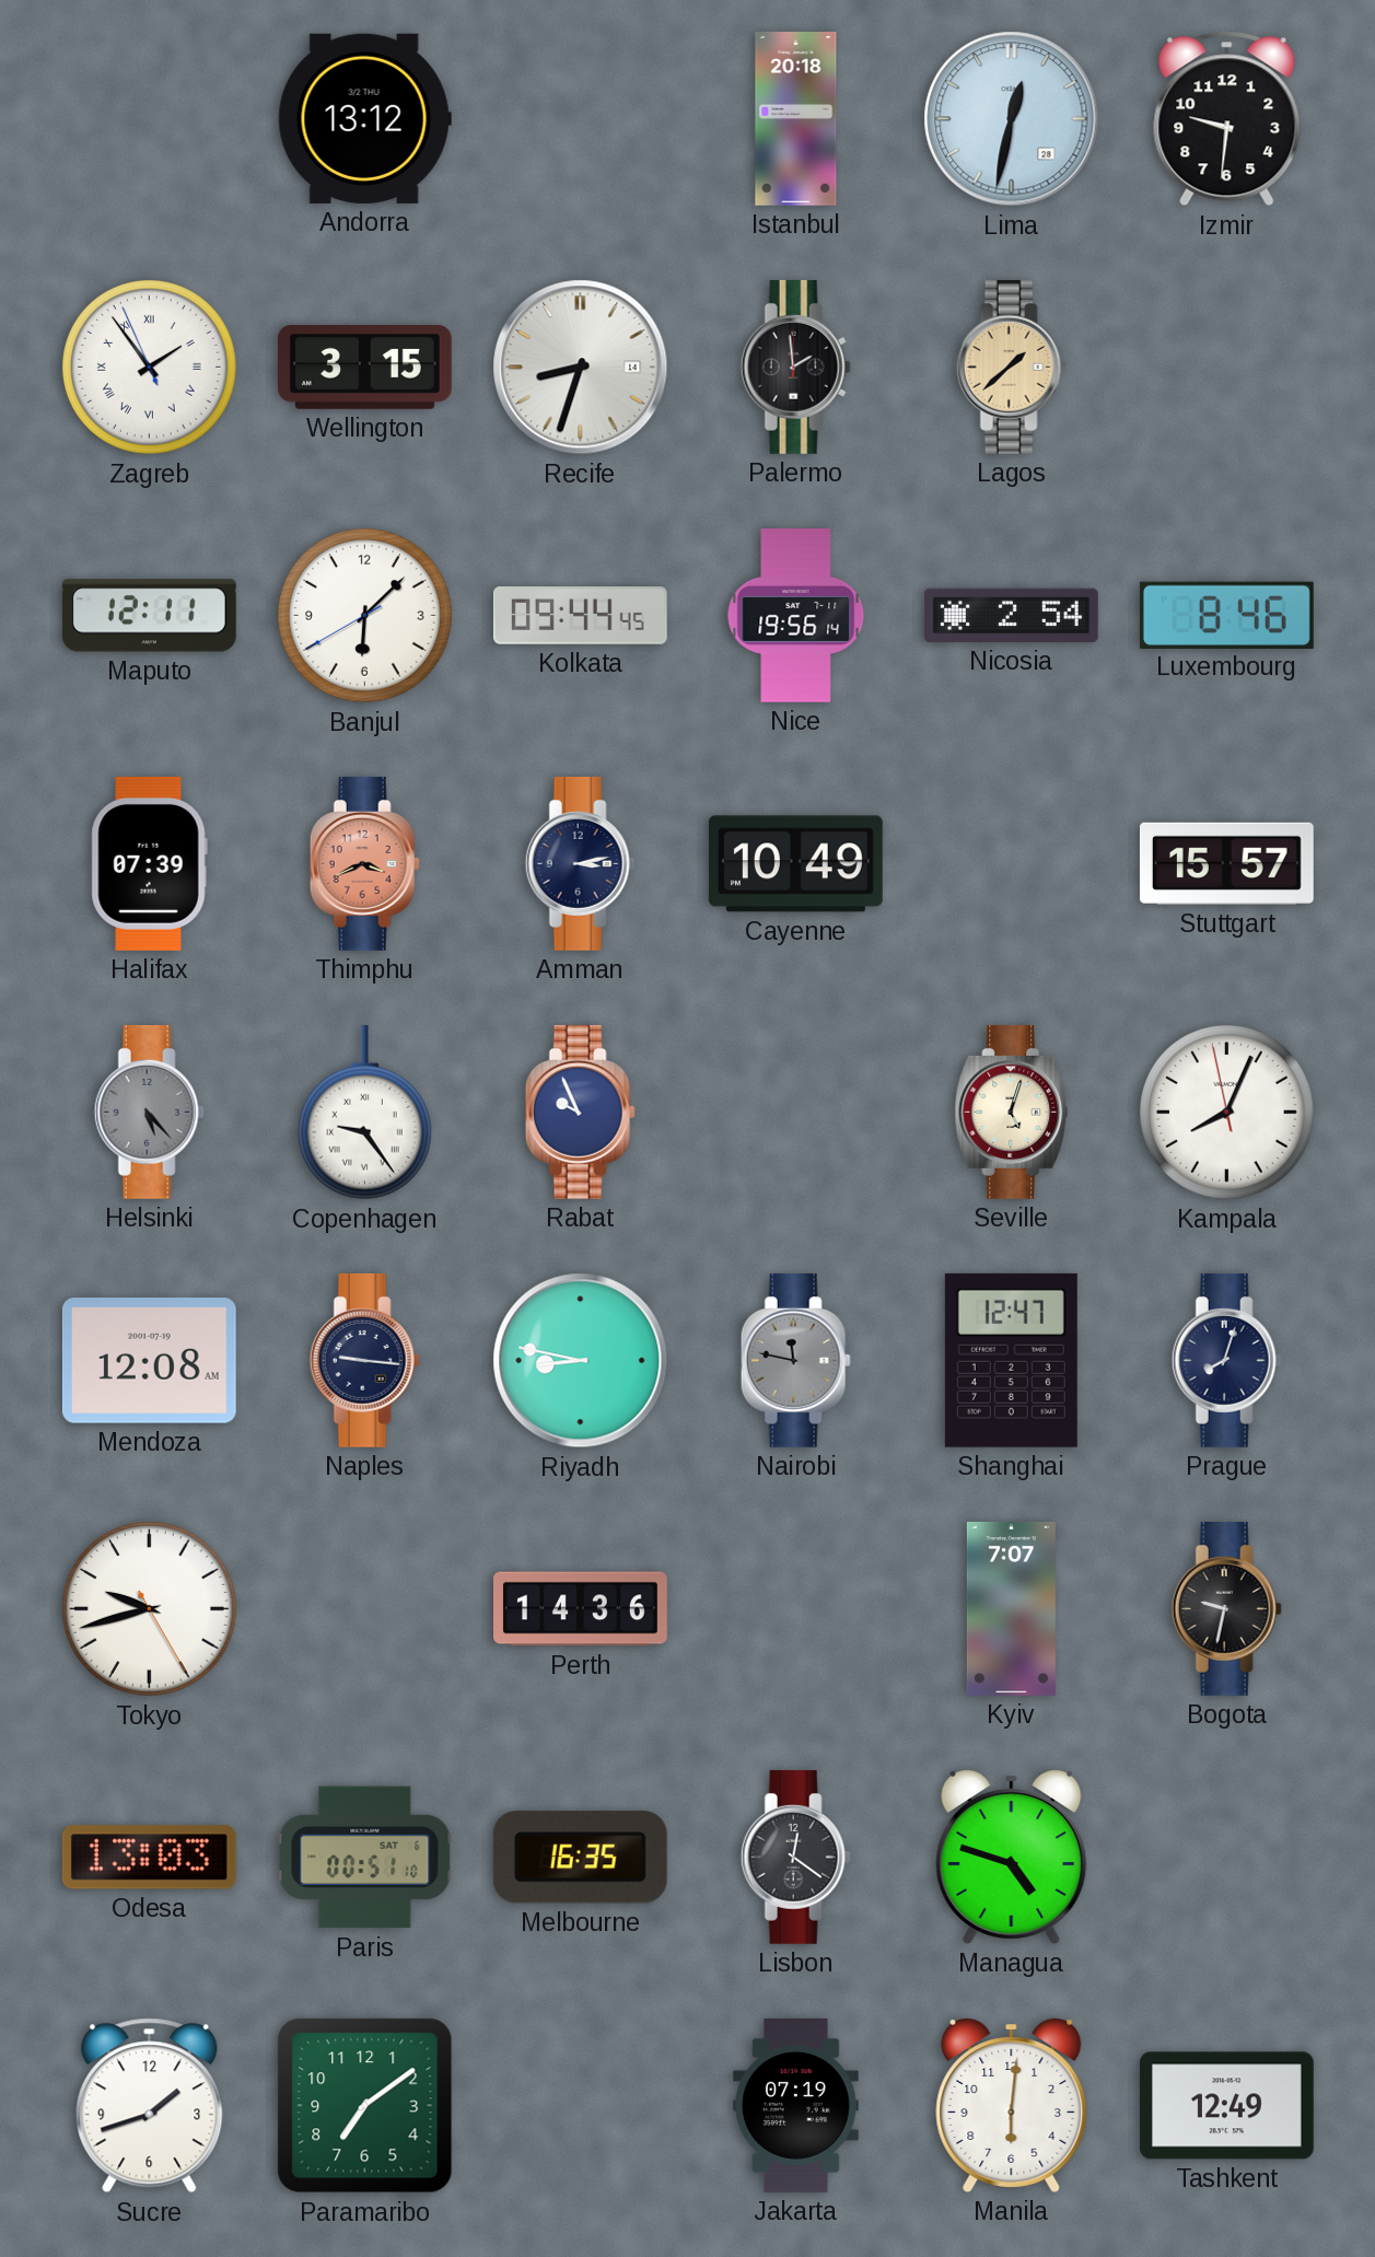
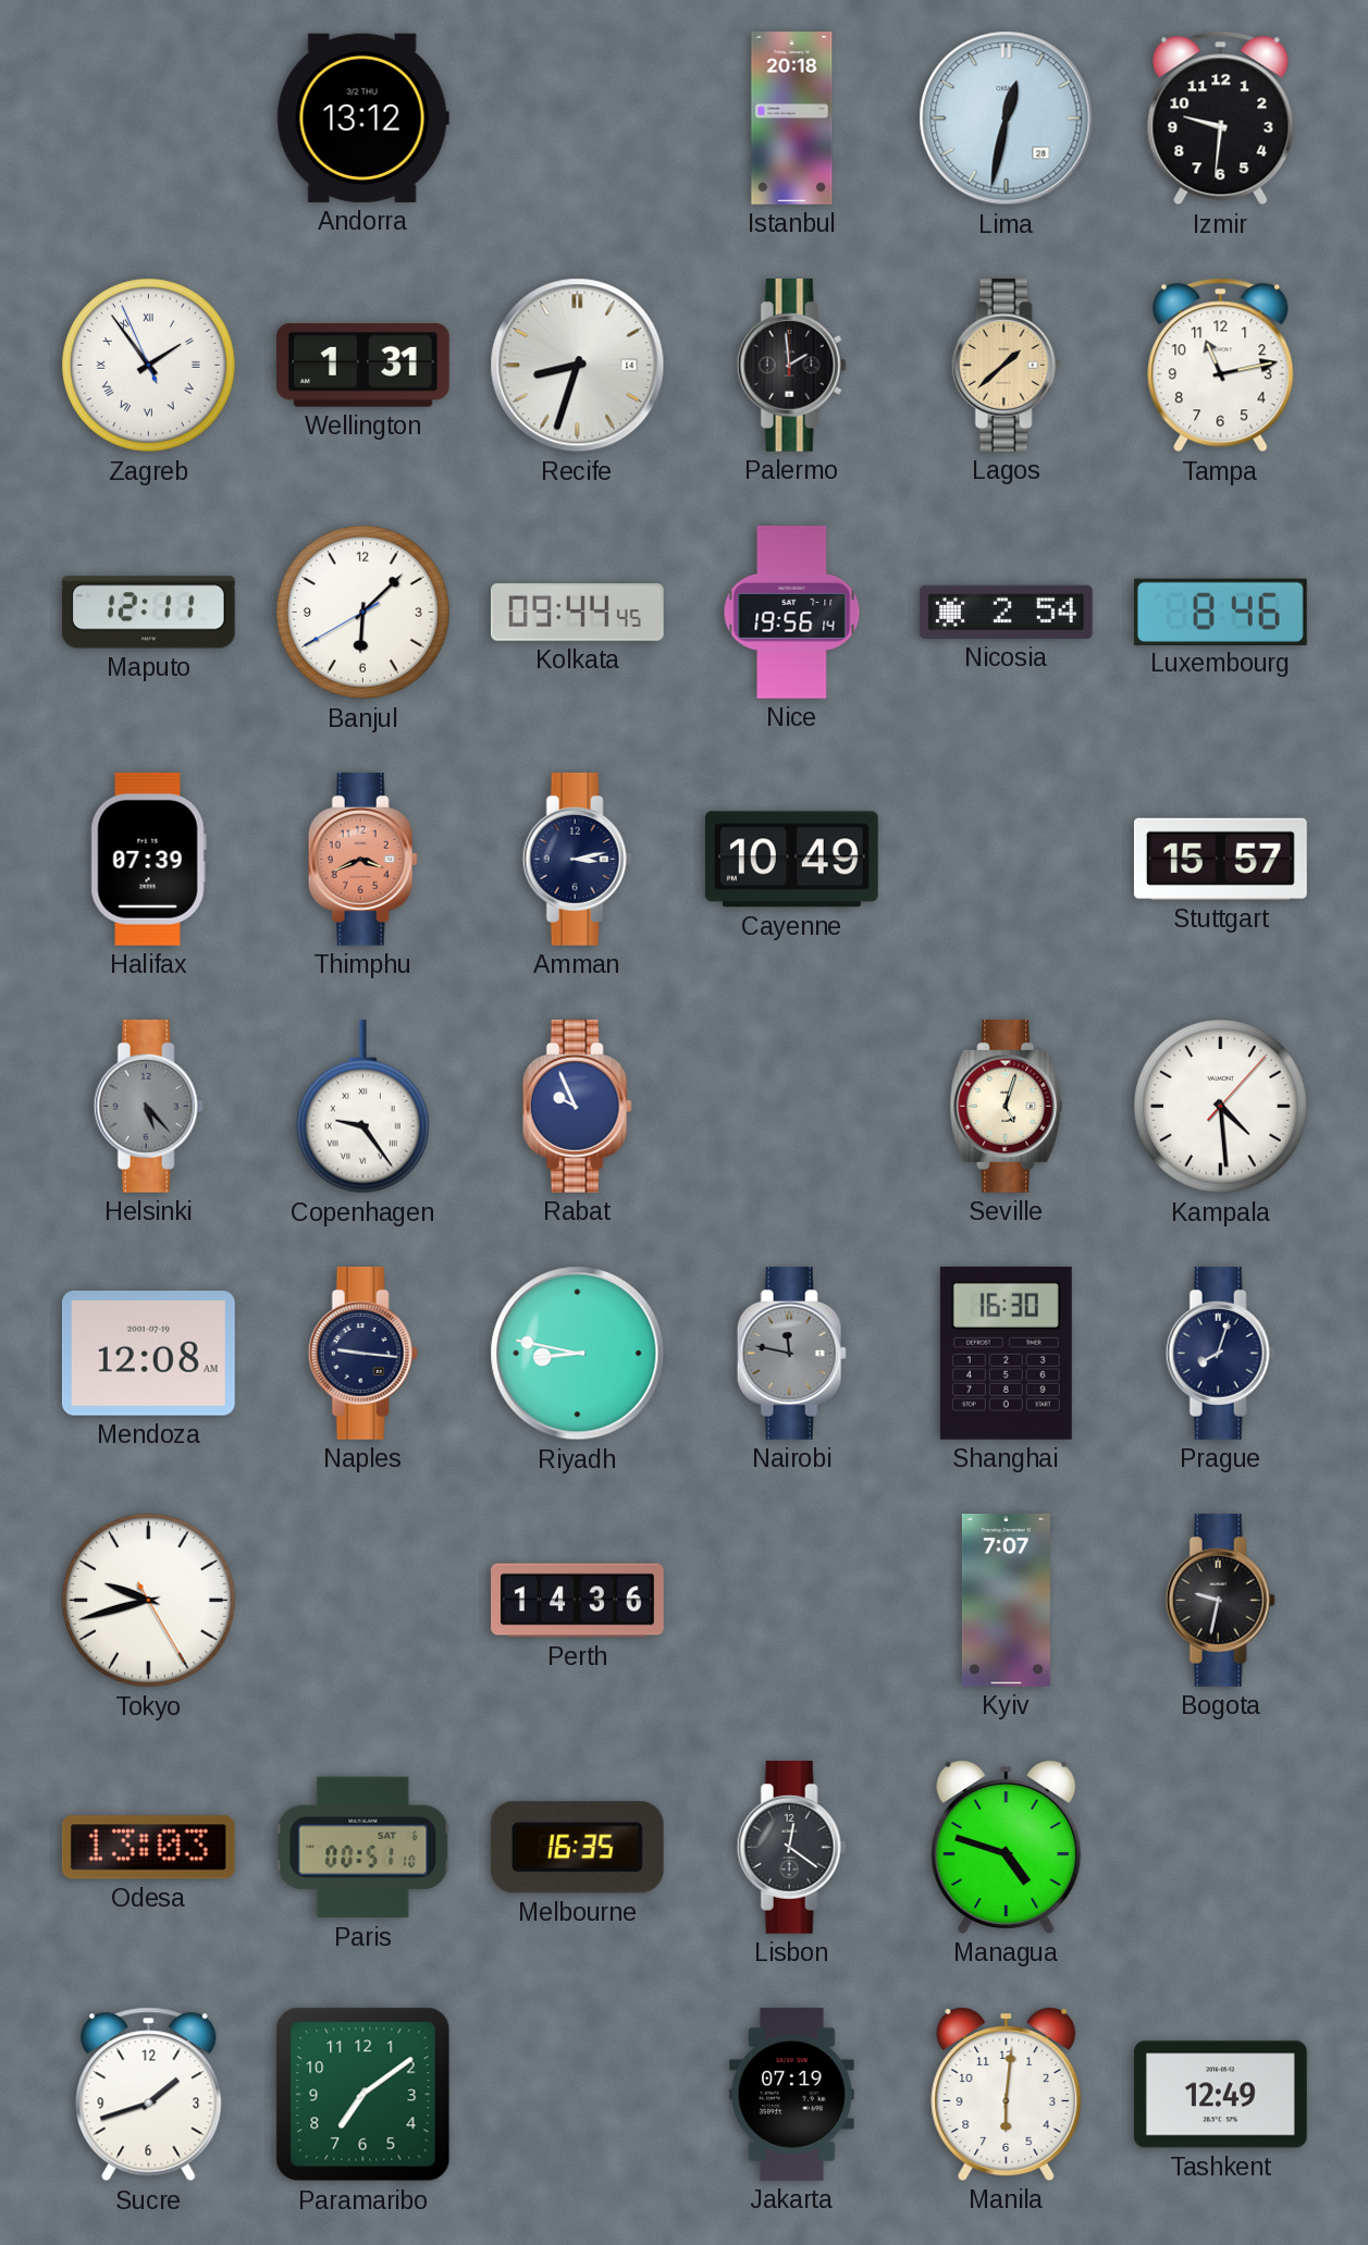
Wellington: 3:15 -> 1:31
Tampa: none -> 11:13
Kampala: 8:03 -> 4:29
Shanghai: 12:47 -> 16:30
